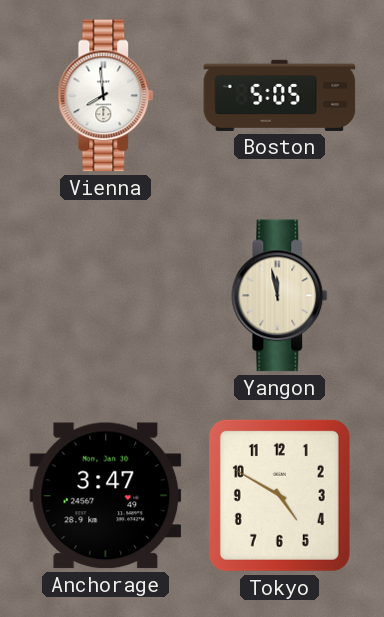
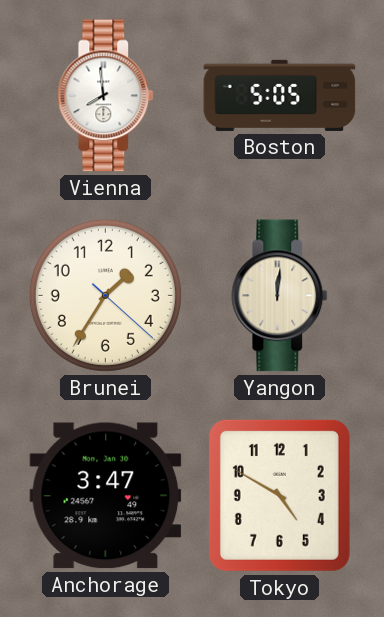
Brunei: none -> 1:35
Yangon: 11:58 -> 12:01
